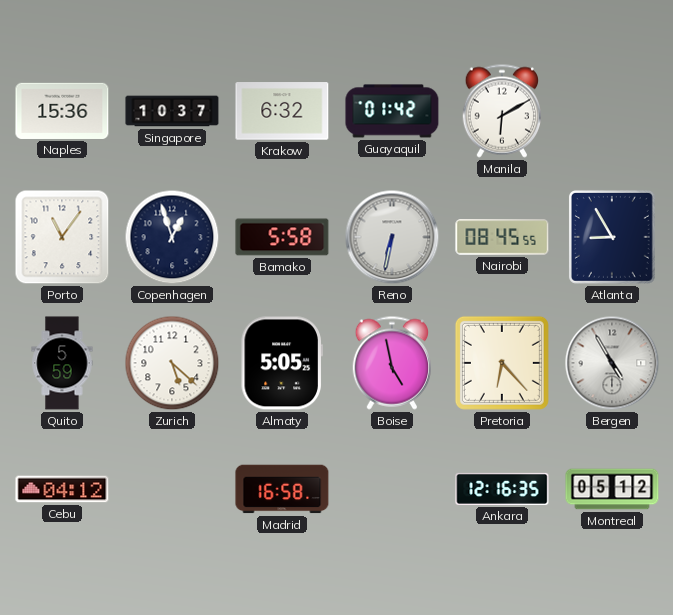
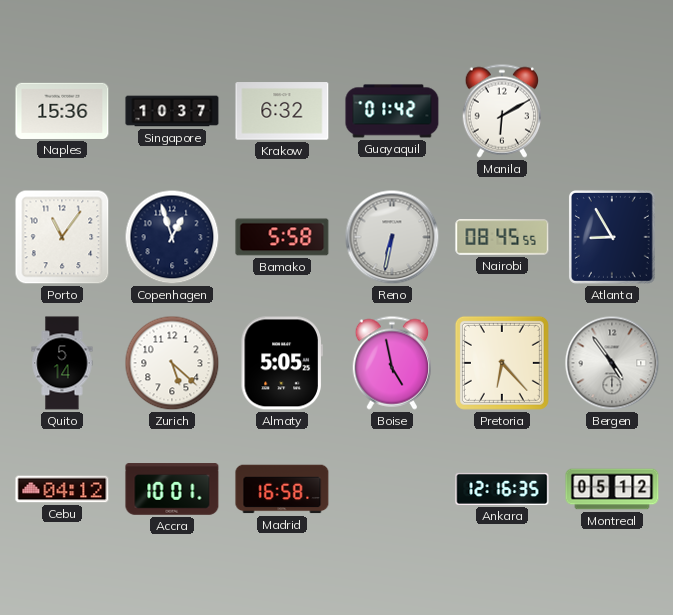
Quito: 5:59 -> 5:14
Bergen: 4:55 -> 4:54
Accra: none -> 10:01
